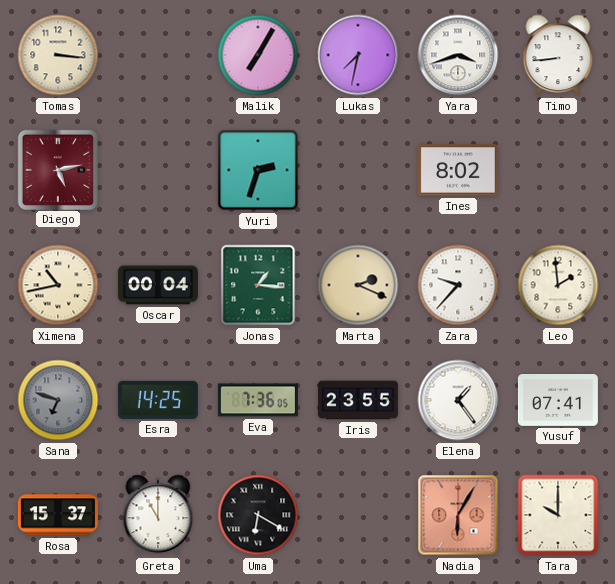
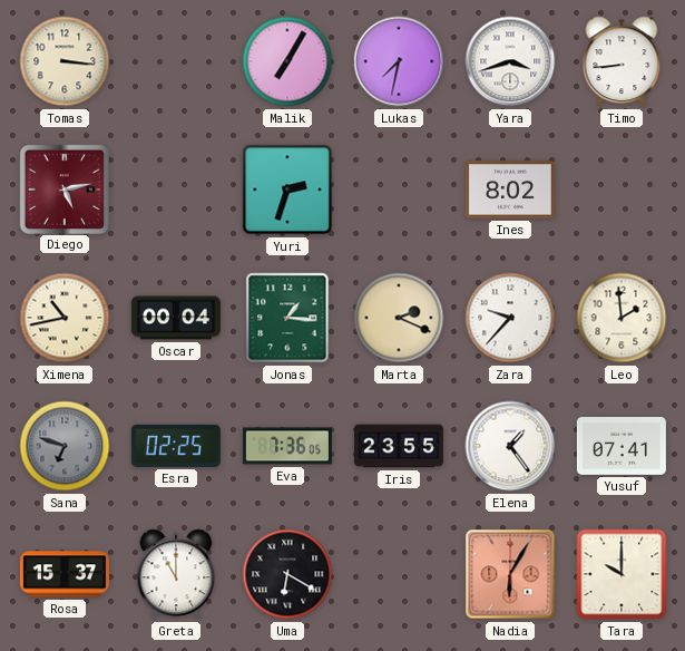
Esra: 14:25 -> 02:25
